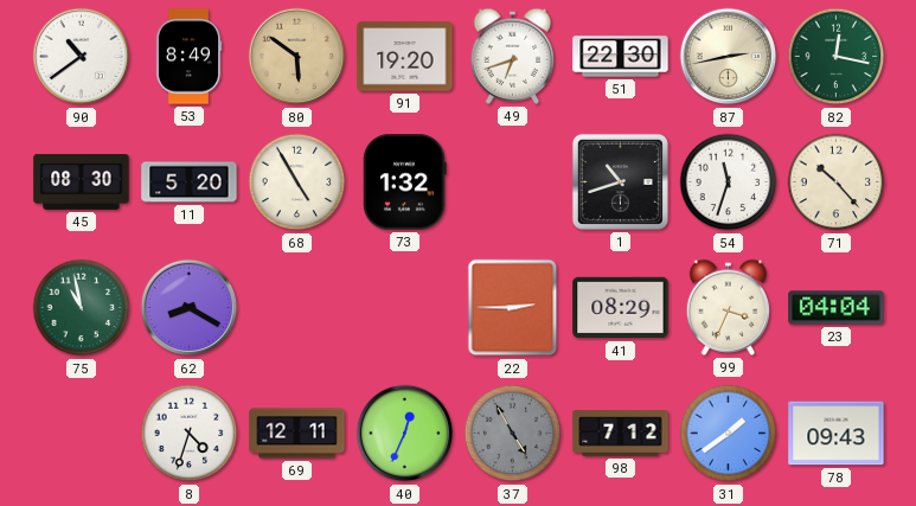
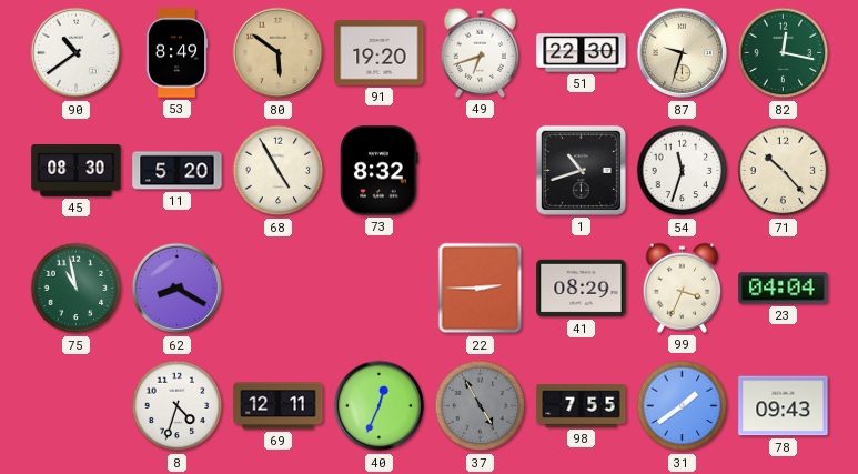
87: 2:43 -> 9:33
73: 1:32 -> 8:32
98: 7:12 -> 7:55
